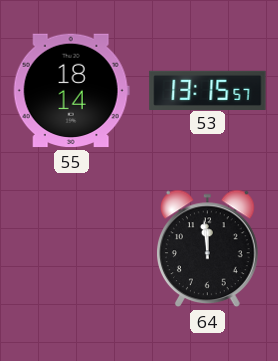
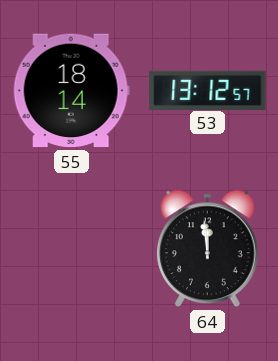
53: 13:15 -> 13:12
